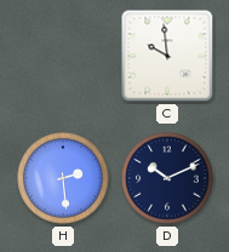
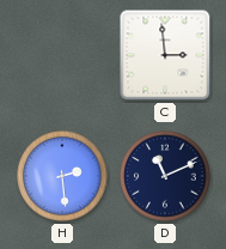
C: 9:59 -> 2:59
D: 10:11 -> 11:11
